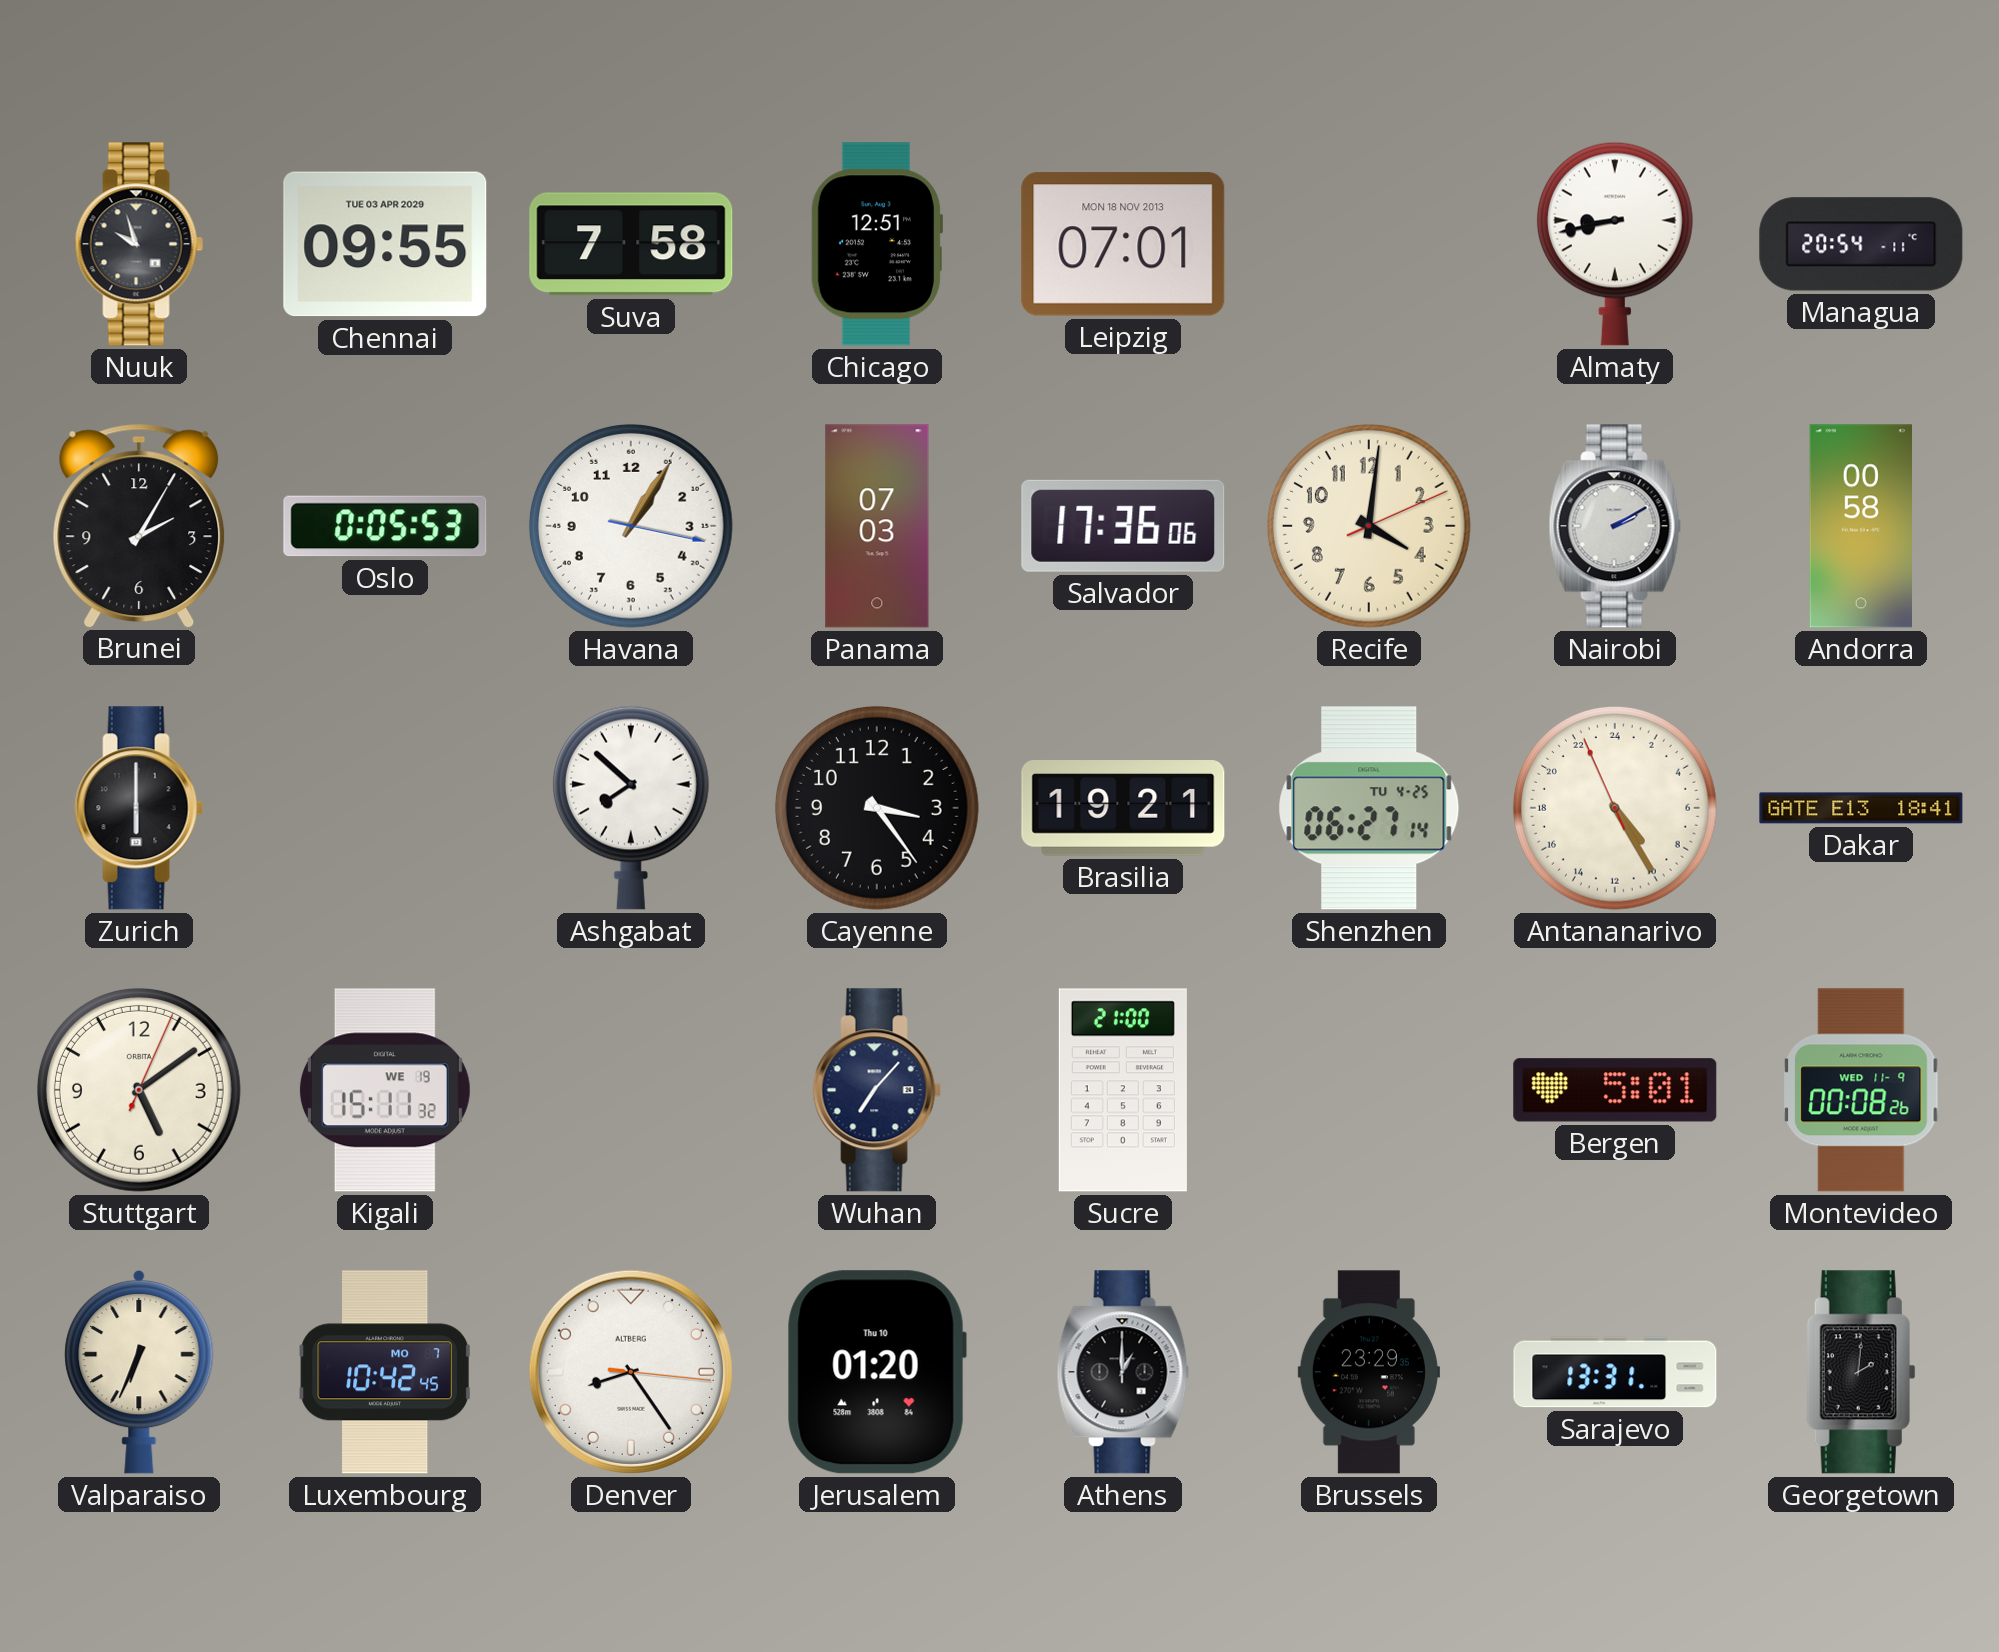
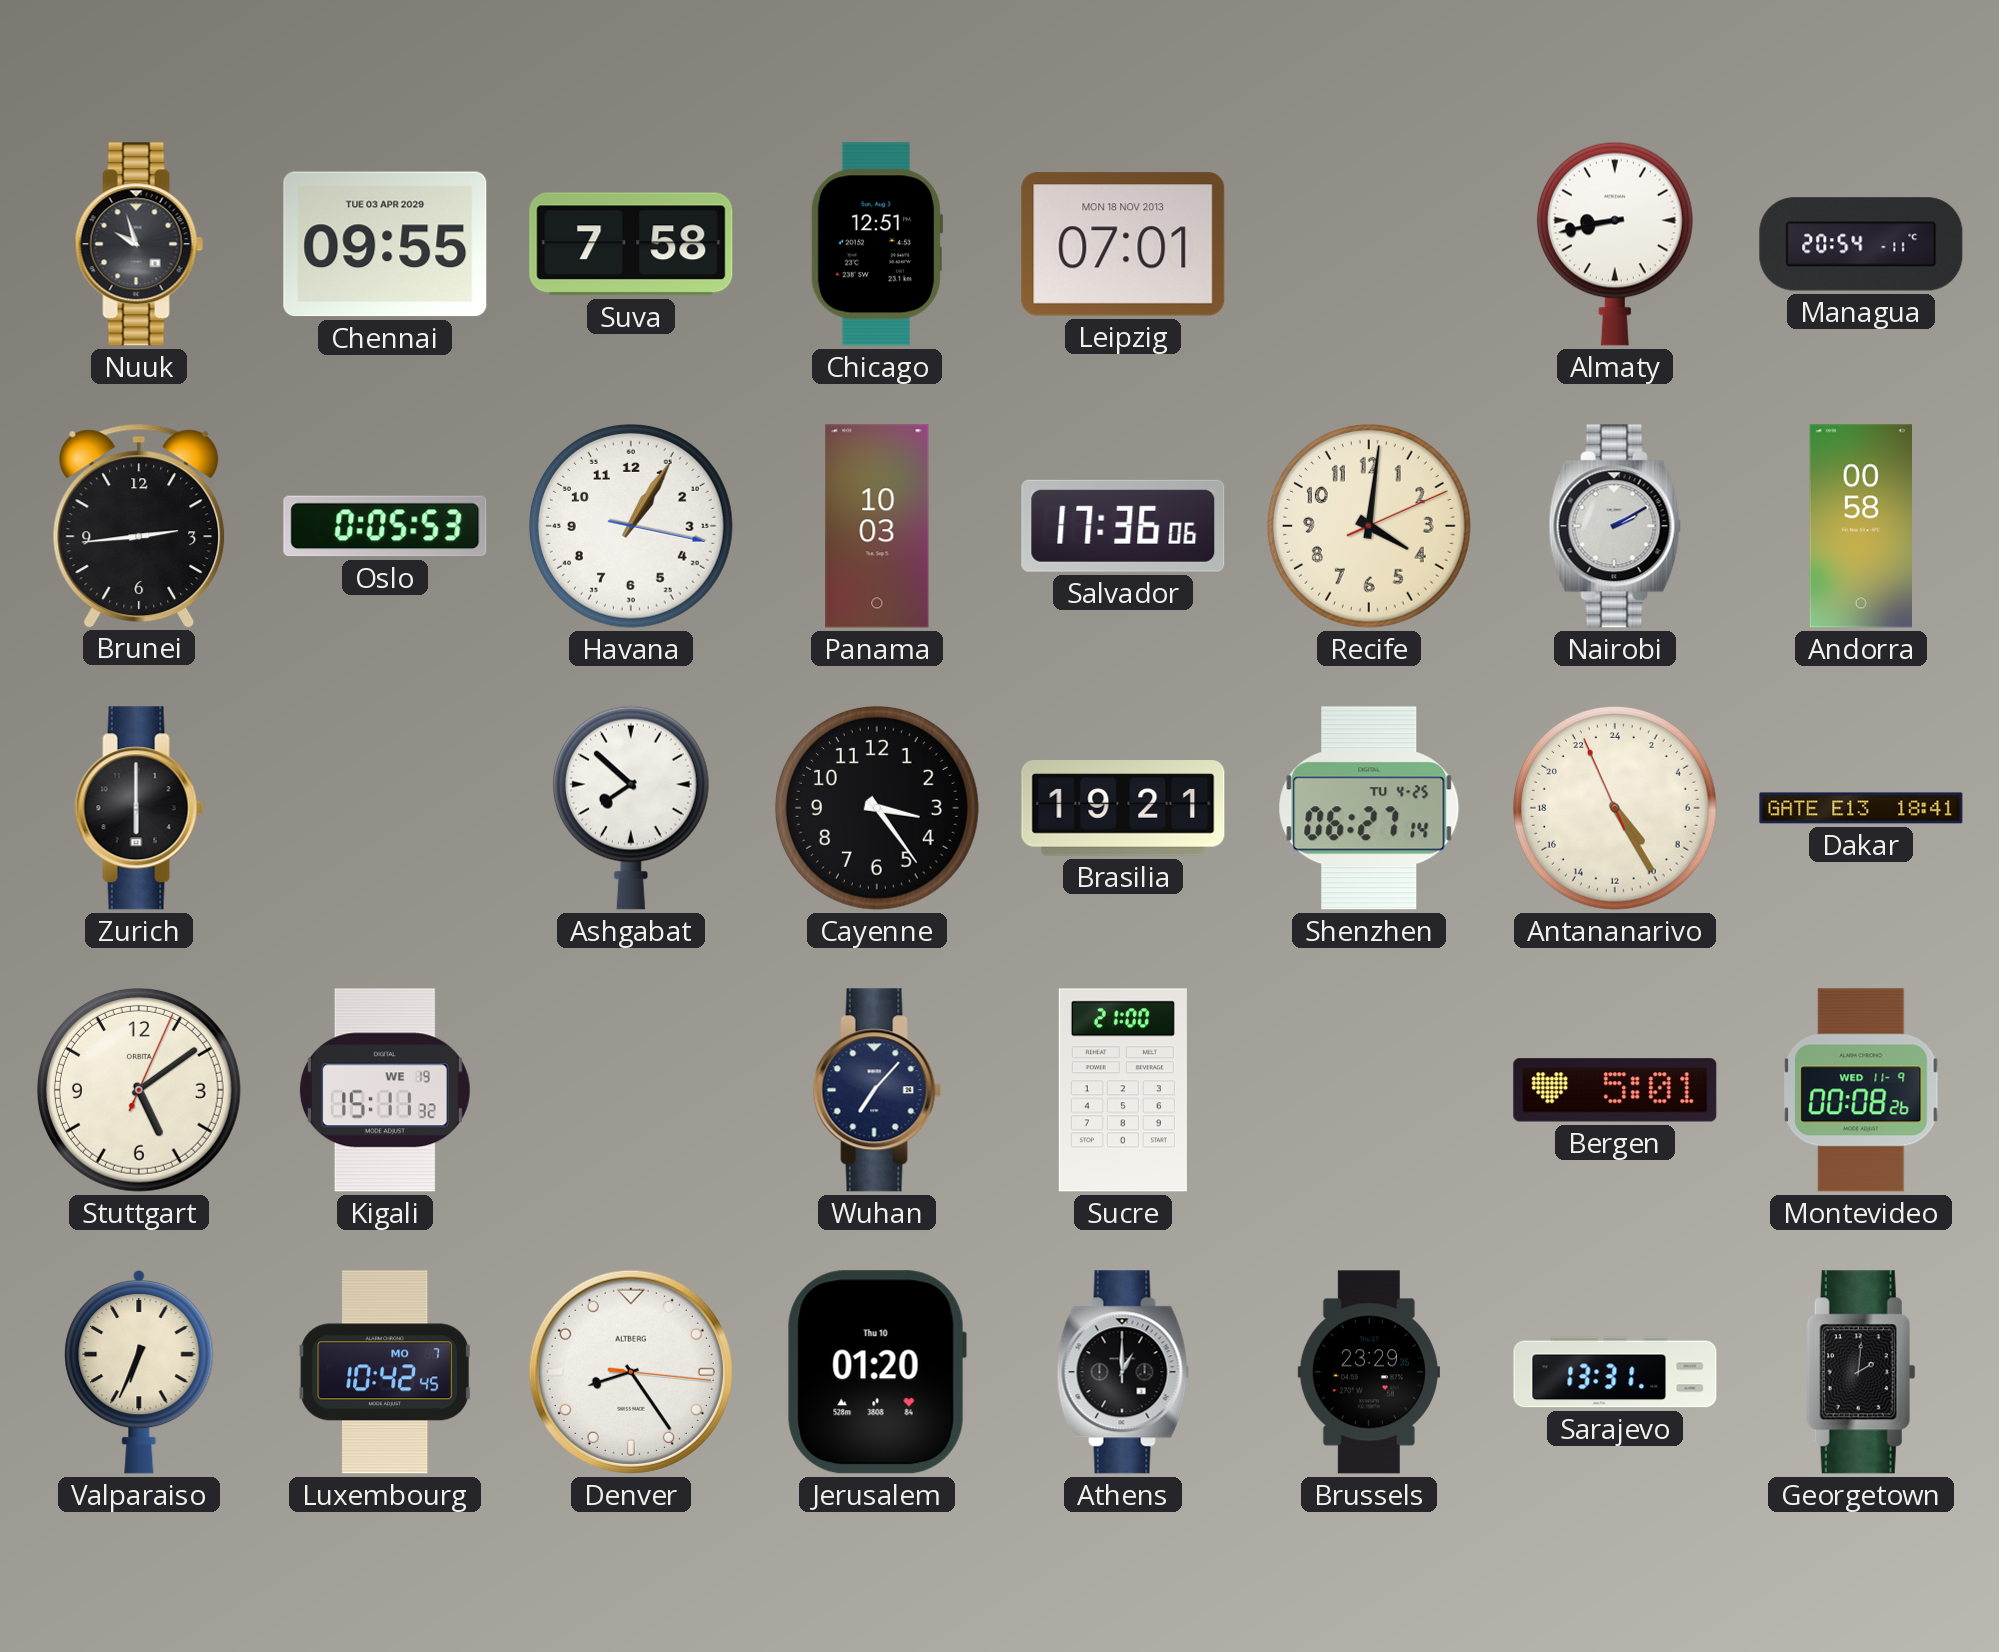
Brunei: 2:05 -> 2:44
Panama: 07:03 -> 10:03
